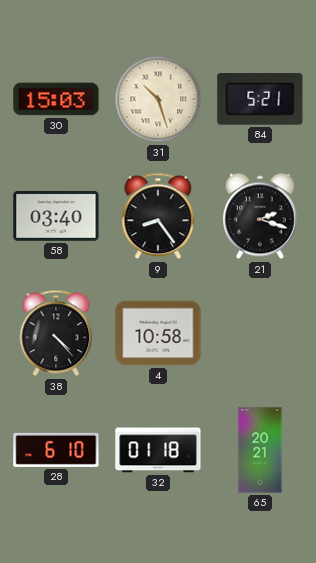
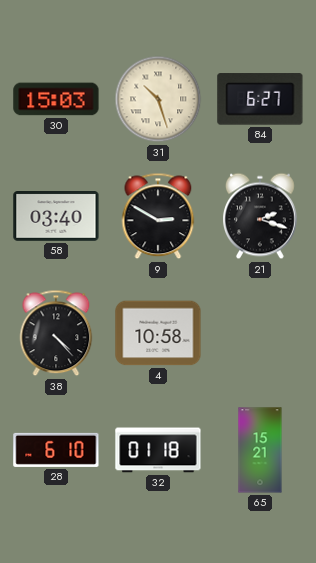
84: 5:21 -> 6:27
9: 8:24 -> 2:50
65: 20:21 -> 15:21
